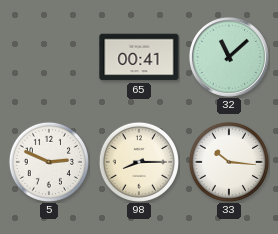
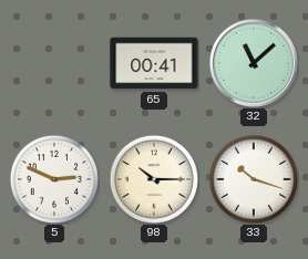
98: 8:15 -> 10:15
33: 10:16 -> 10:18
